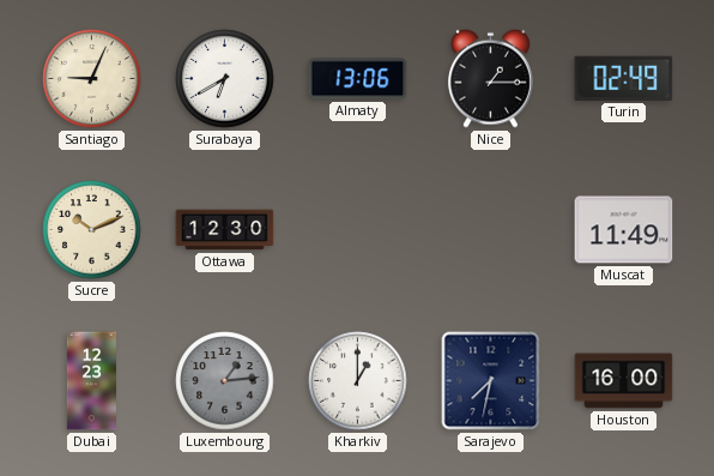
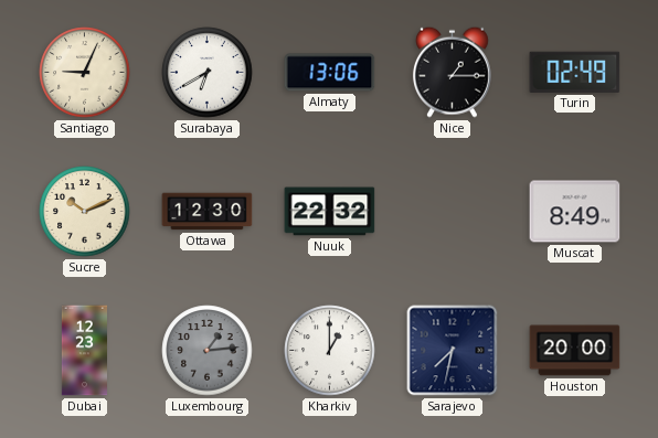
Nuuk: none -> 22:32
Muscat: 11:49 -> 8:49
Houston: 16:00 -> 20:00
